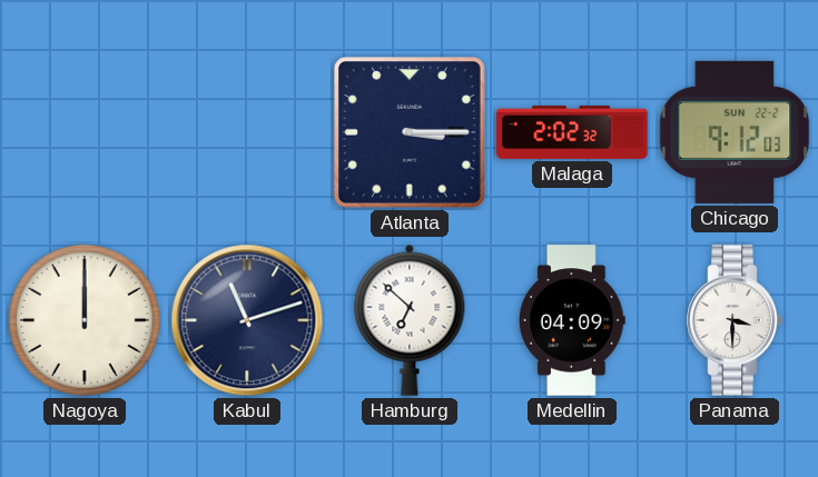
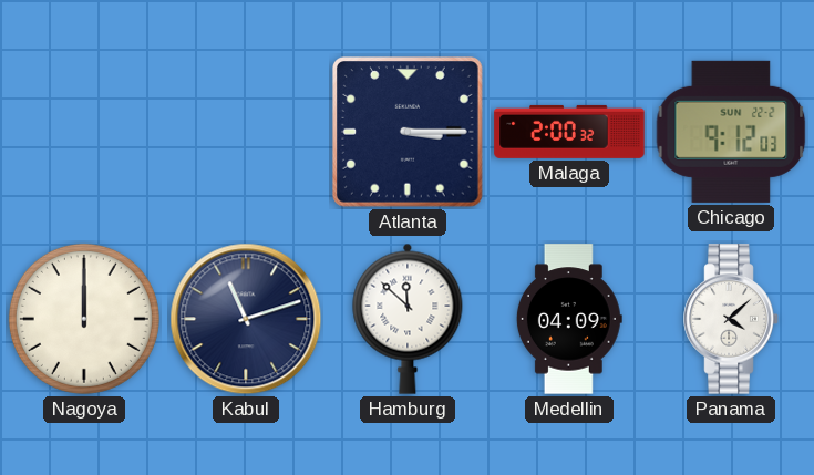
Malaga: 2:02 -> 2:00
Hamburg: 6:52 -> 11:52
Panama: 3:30 -> 4:08
